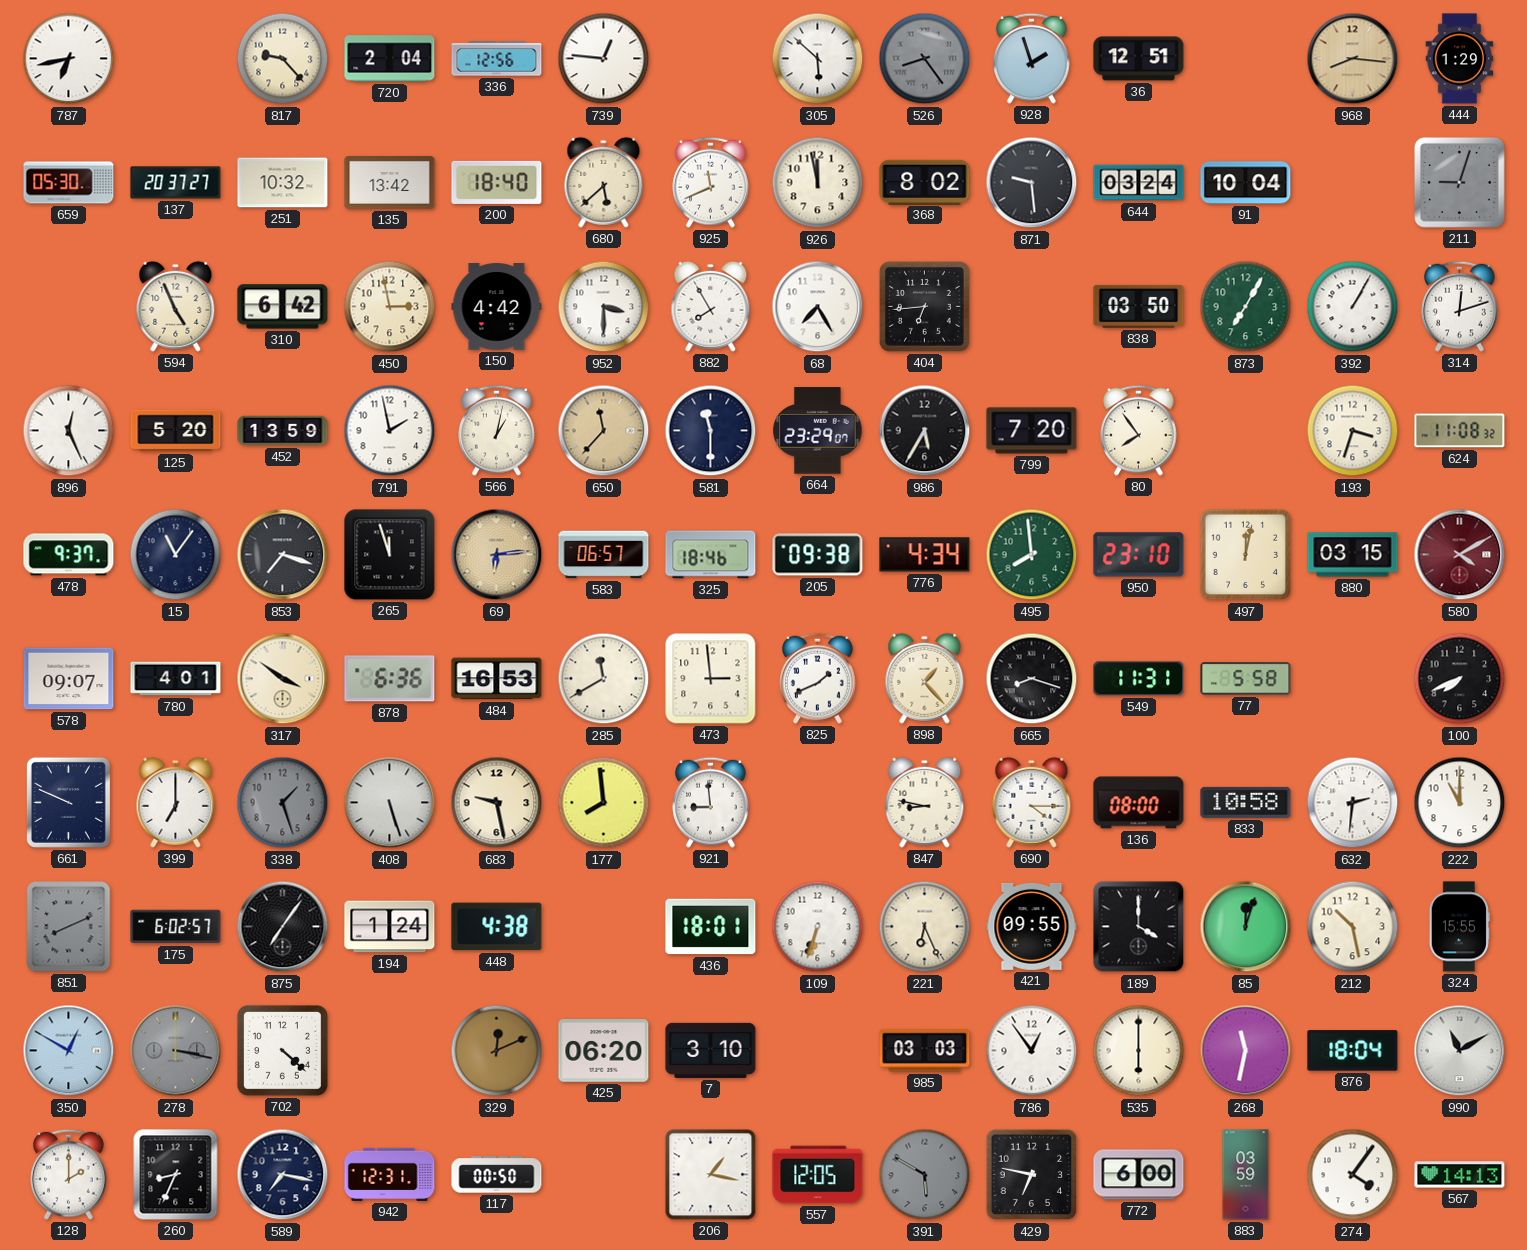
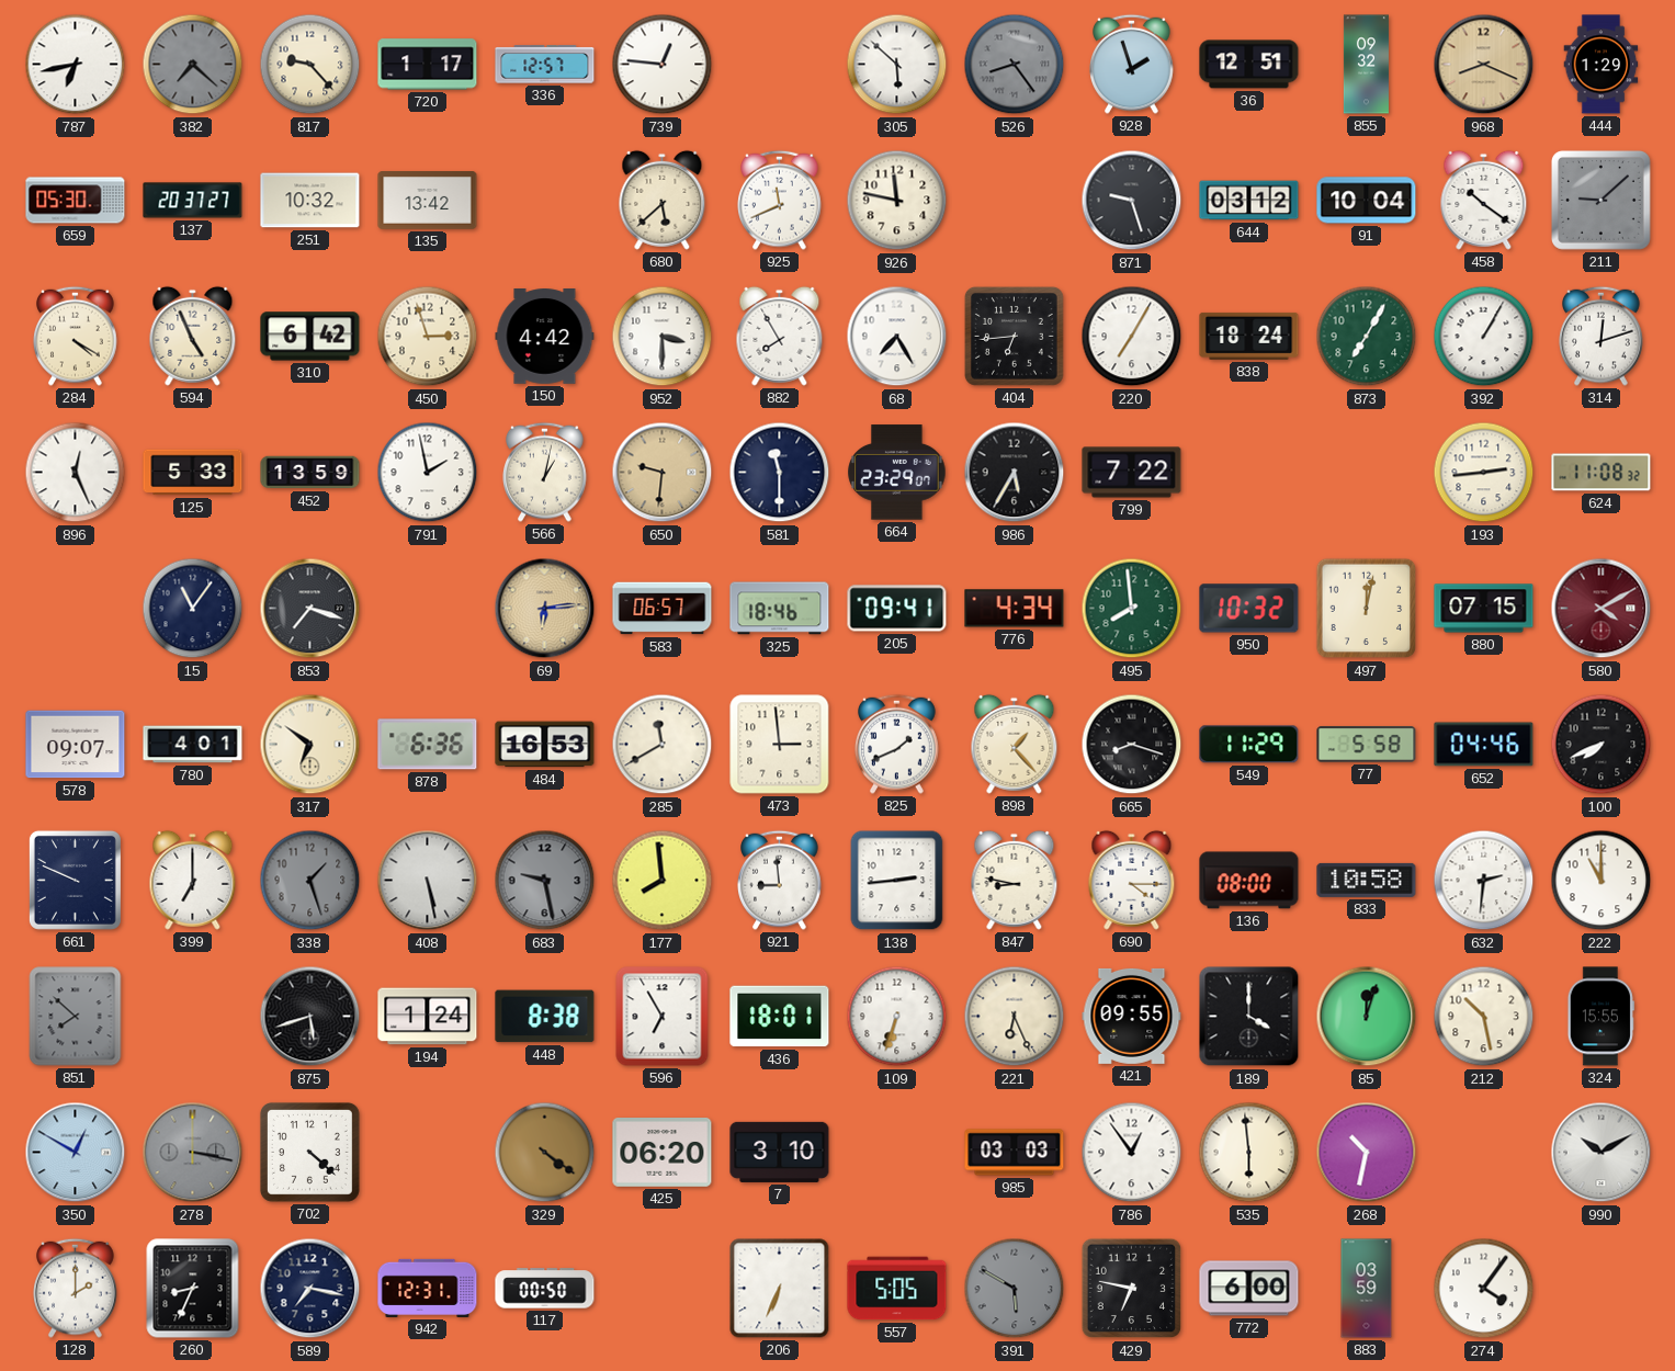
382: none -> 7:22
720: 2:04 -> 1:17
336: 12:56 -> 12:57
855: none -> 09:32
968: 8:16 -> 8:19
200: 18:40 -> none
926: 11:58 -> 11:47
368: 8:02 -> none
871: 9:29 -> 9:27
644: 03:24 -> 03:12
458: none -> 10:21
211: 9:03 -> 9:08
284: none -> 4:20
450: 2:58 -> 2:57
220: none -> 7:05
838: 03:50 -> 18:24
125: 5:20 -> 5:33
650: 11:37 -> 9:31
799: 7:20 -> 7:22
80: 7:54 -> none
193: 3:33 -> 2:44
478: 9:37 -> none
265: 11:57 -> none
205: 09:38 -> 09:41
950: 23:10 -> 10:32
880: 03:15 -> 07:15
317: 3:51 -> 6:51
549: 11:31 -> 11:29
652: none -> 04:46
408: 5:27 -> 5:28
683 dial: cream -> grey
138: none -> 2:44
851: 8:11 -> 7:52
175: 6:02 -> none
875: 7:06 -> 5:42
448: 4:38 -> 8:38
596: none -> 6:55
329: 12:11 -> 4:21
535: 6:00 -> 5:59
268: 11:32 -> 10:32
876: 18:04 -> none
990: 11:10 -> 10:10
206: 1:17 -> 6:34
557: 12:05 -> 5:05
567: 14:13 -> none
